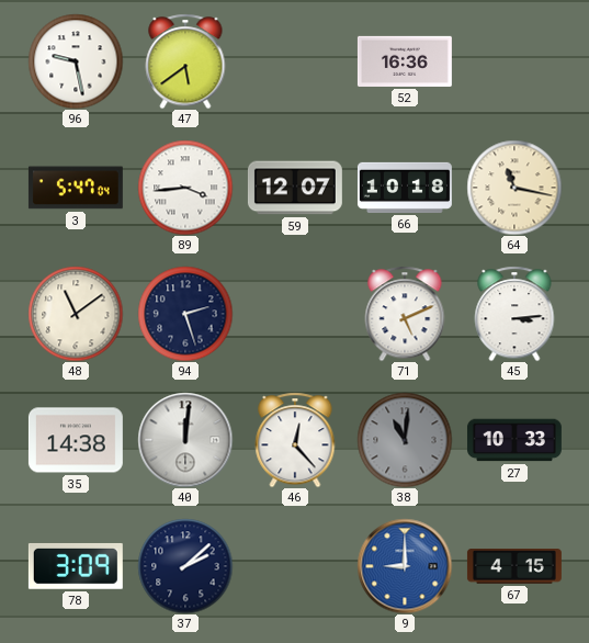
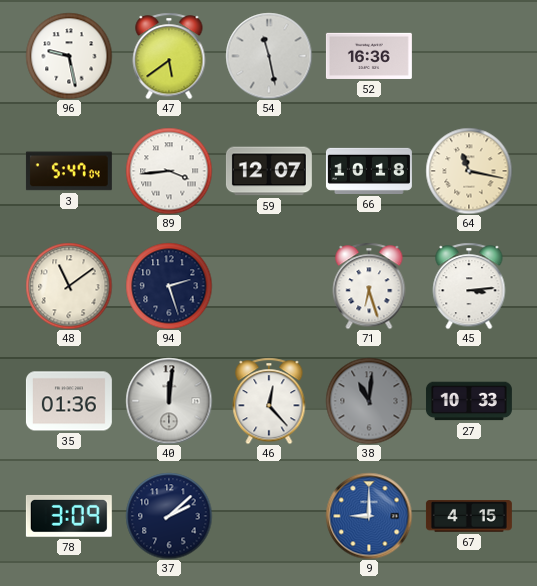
54: none -> 11:28
71: 5:11 -> 6:27
35: 14:38 -> 01:36
